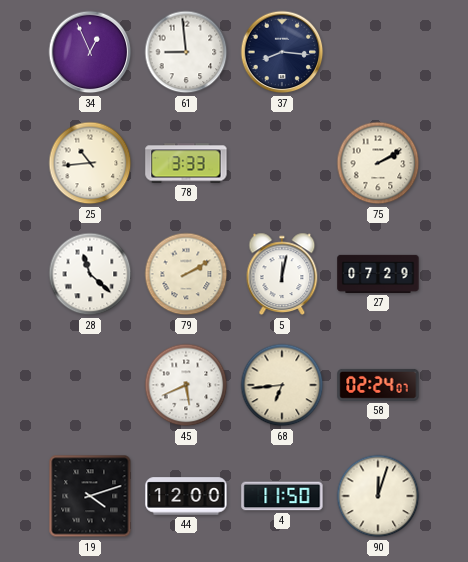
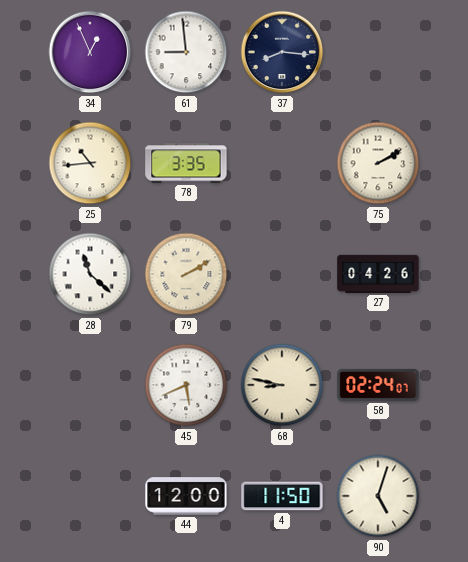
78: 3:33 -> 3:35
5: 12:02 -> none
27: 07:29 -> 04:26
68: 6:44 -> 8:47
19: 4:12 -> none
90: 12:03 -> 5:03
